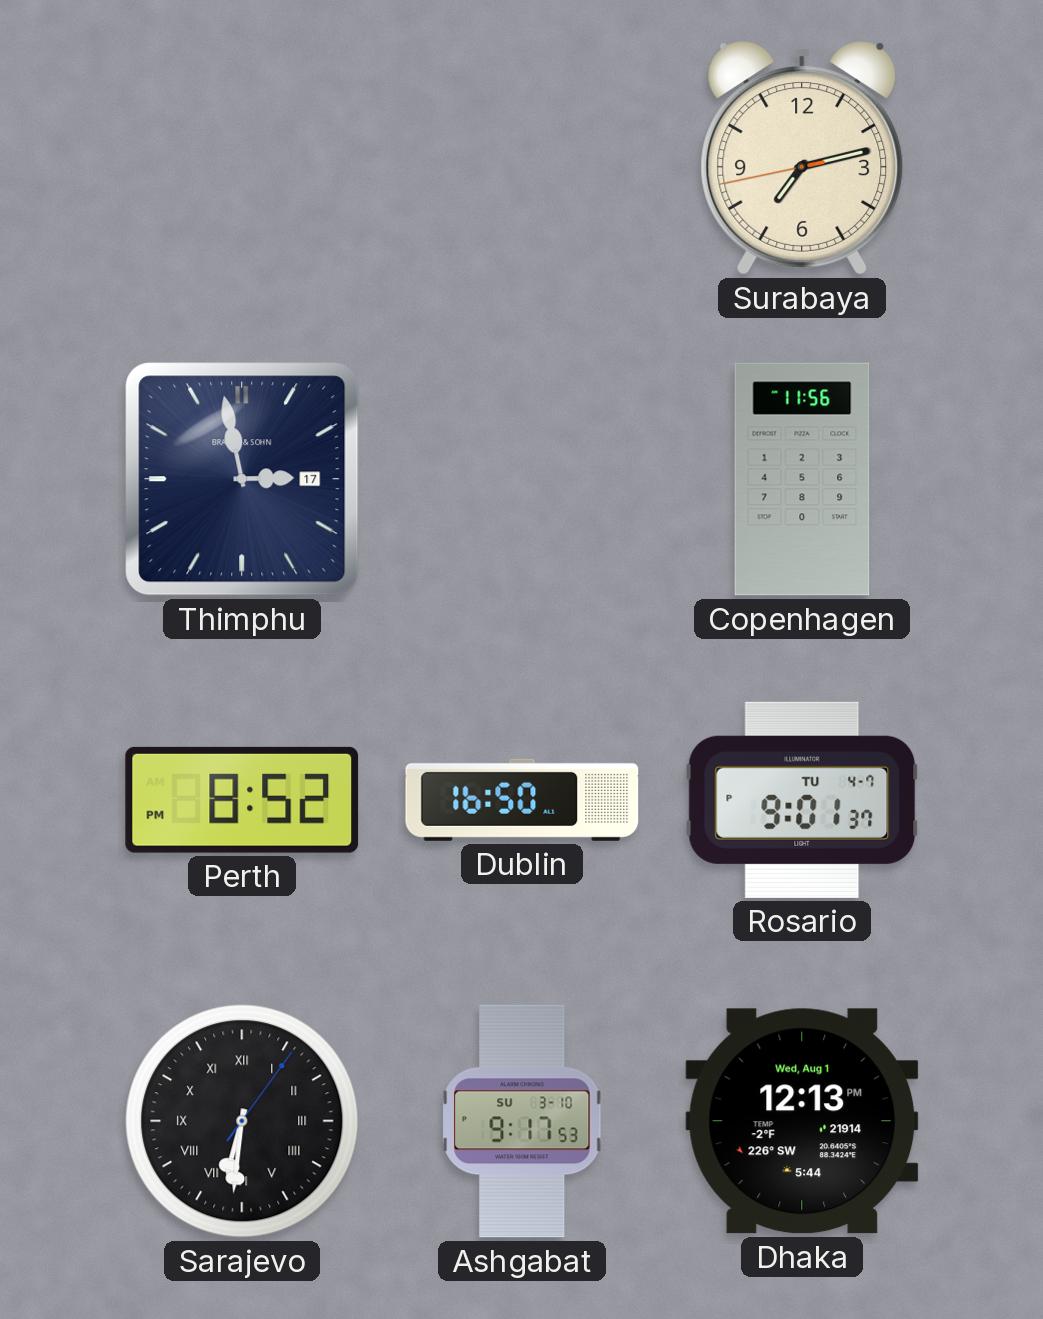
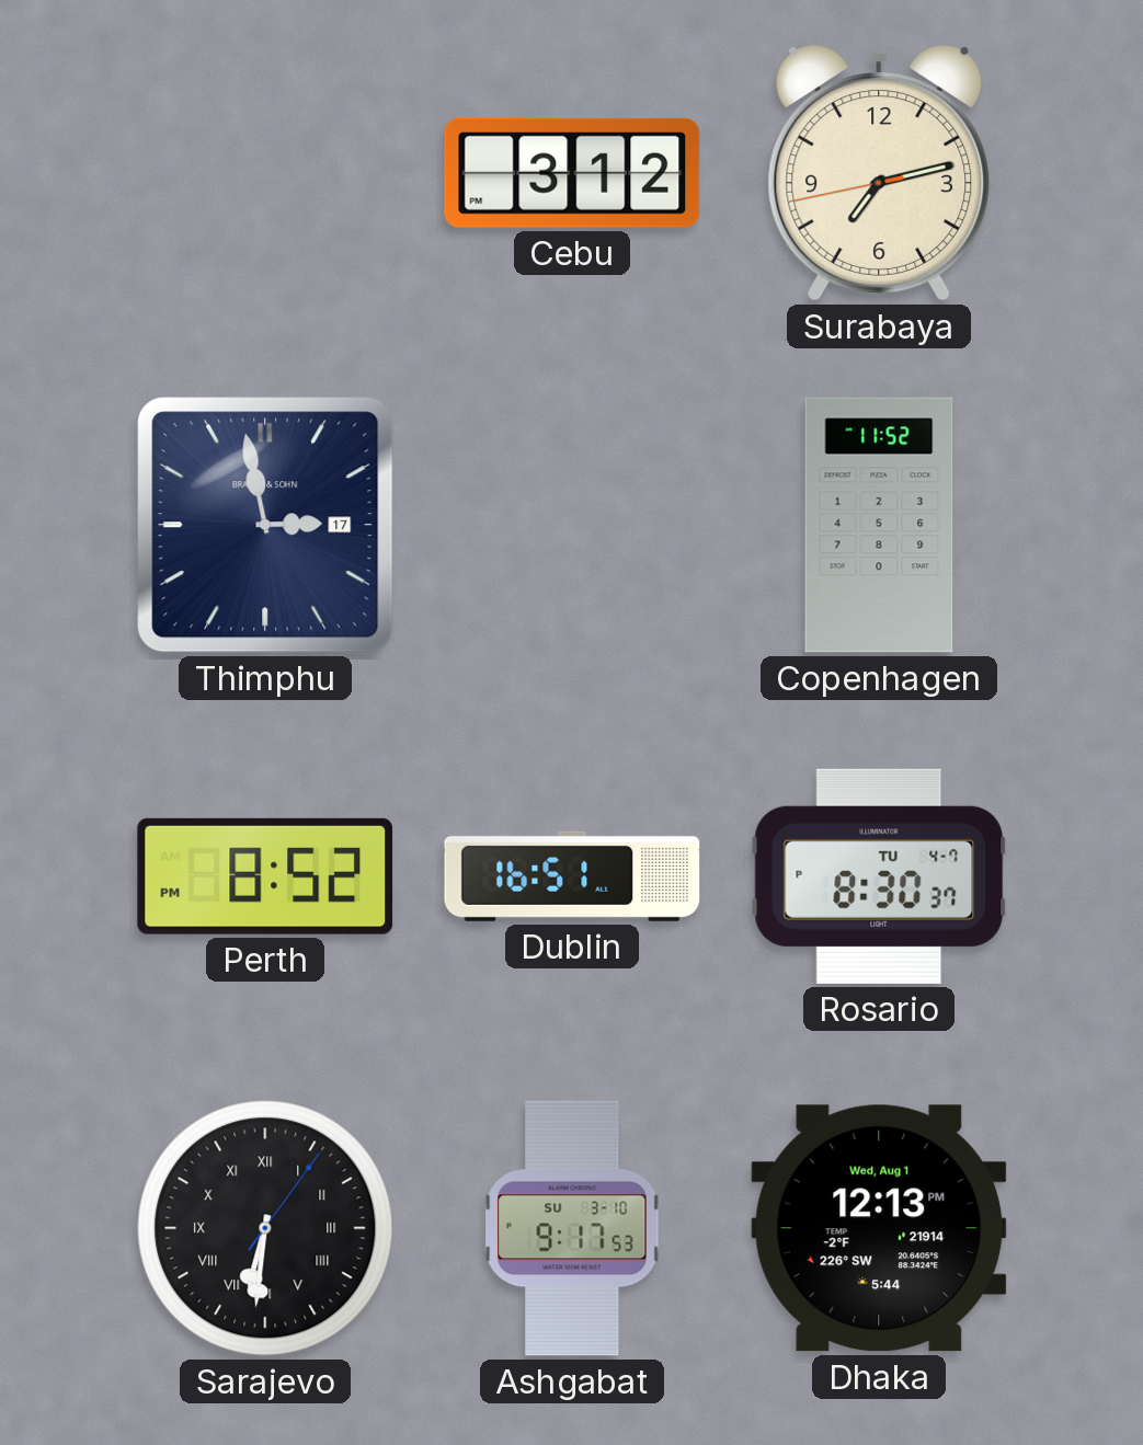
Cebu: none -> 3:12
Copenhagen: 11:56 -> 11:52
Dublin: 16:50 -> 16:51
Rosario: 9:01 -> 8:30
